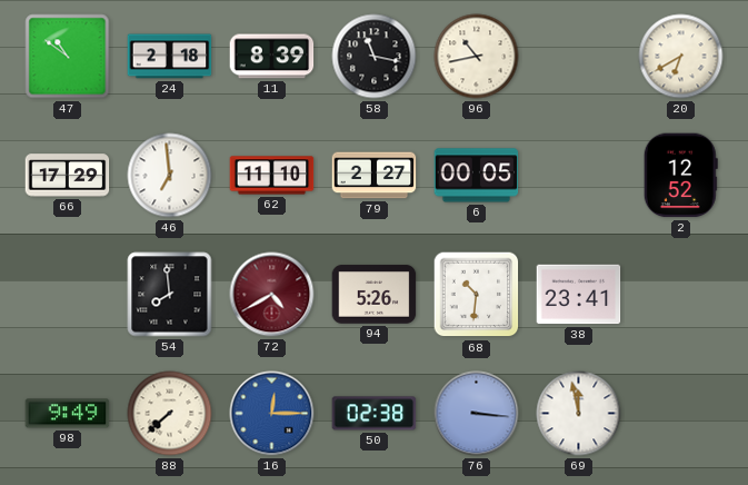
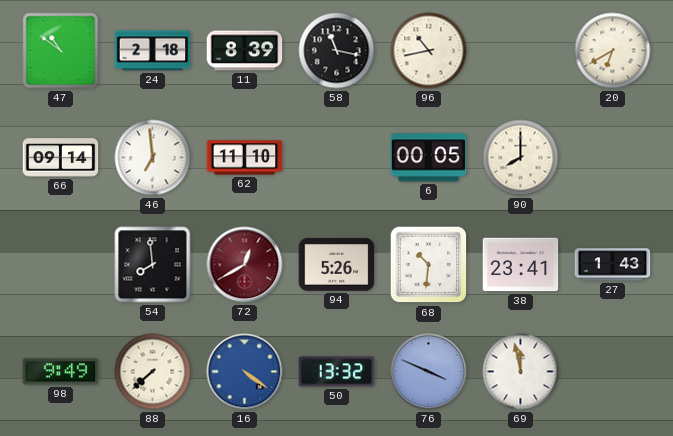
66: 17:29 -> 09:14
79: 2:27 -> none
90: none -> 8:00
2: 12:52 -> none
72: 4:40 -> 12:40
27: none -> 1:43
16: 12:15 -> 4:21
50: 02:38 -> 13:32
76: 3:16 -> 3:49
